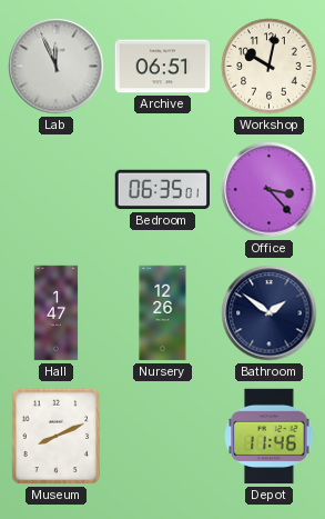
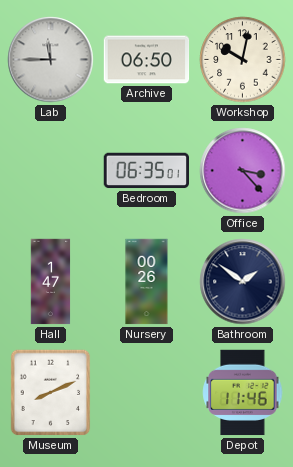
Lab: 11:56 -> 11:45
Archive: 06:51 -> 06:50
Nursery: 12:26 -> 00:26
